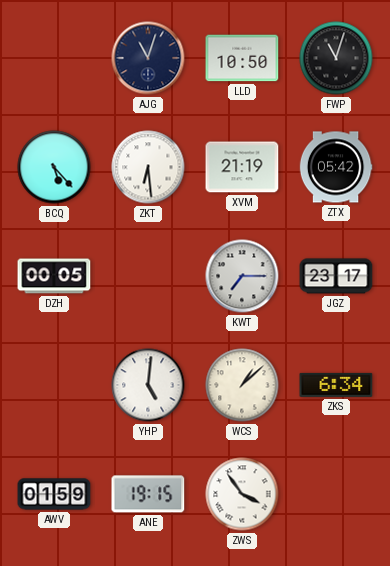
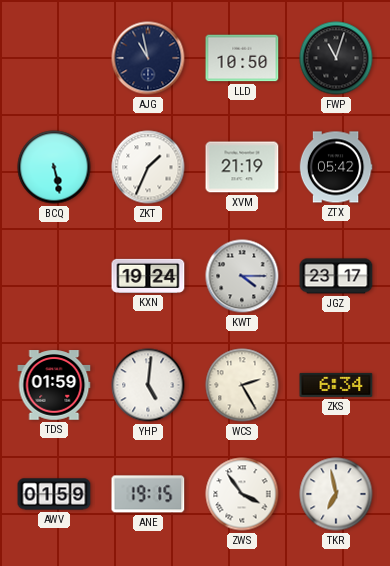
AJG: 11:03 -> 10:58
BCQ: 5:23 -> 5:28
ZKT: 6:29 -> 1:34
DZH: 00:05 -> none
KXN: none -> 19:24
KWT: 7:15 -> 4:15
TDS: none -> 01:59
WCS: 1:08 -> 2:25
TKR: none -> 6:58
